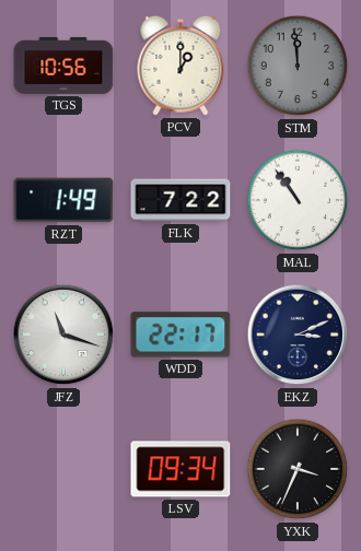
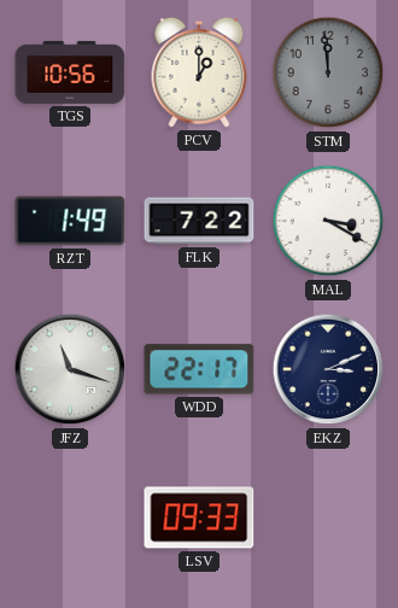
MAL: 10:54 -> 3:20
LSV: 09:34 -> 09:33
YXK: 3:34 -> none
